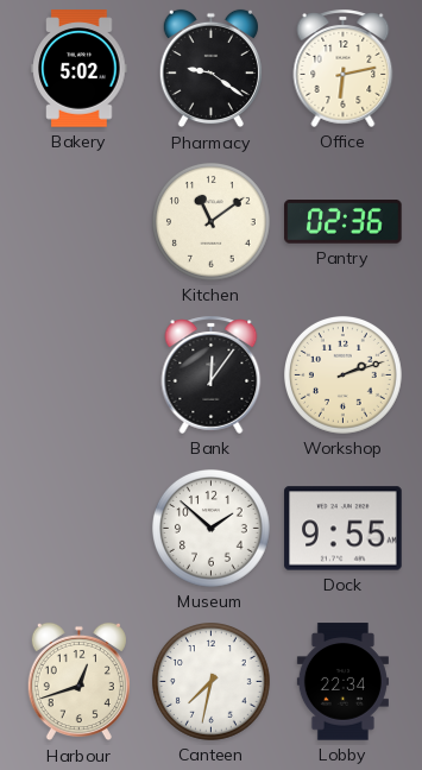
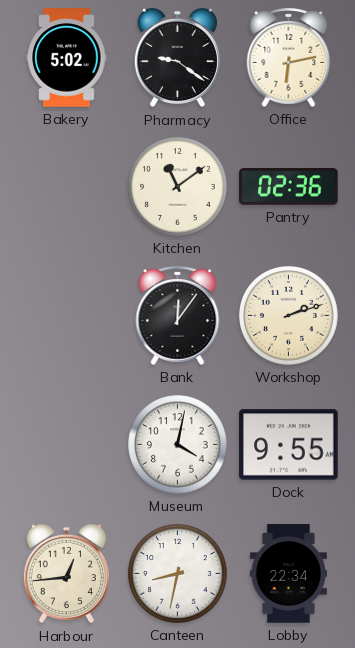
Museum: 1:52 -> 4:02
Harbour: 12:42 -> 12:44
Canteen: 7:32 -> 8:32
